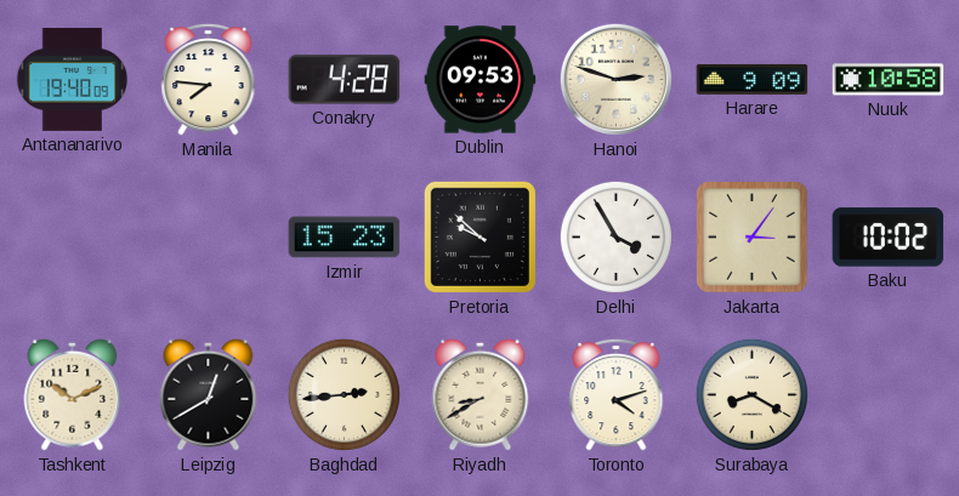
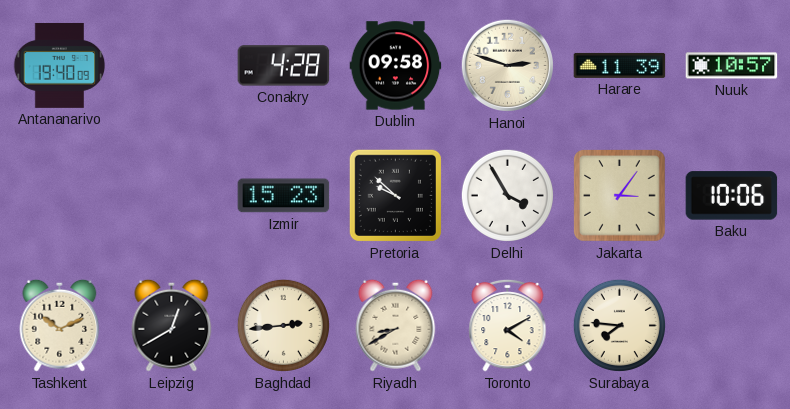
Manila: 7:46 -> none
Dublin: 09:53 -> 09:58
Harare: 9:09 -> 11:39
Nuuk: 10:58 -> 10:57
Baku: 10:02 -> 10:06
Toronto: 4:12 -> 4:10
Surabaya: 8:20 -> 7:46
